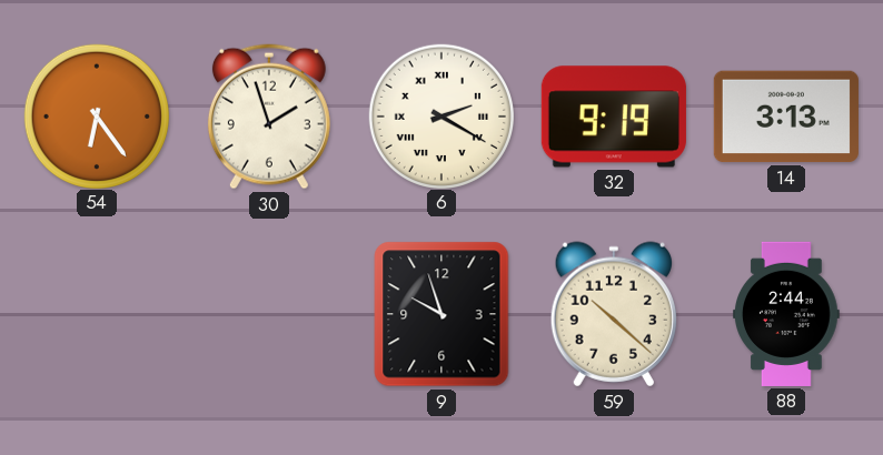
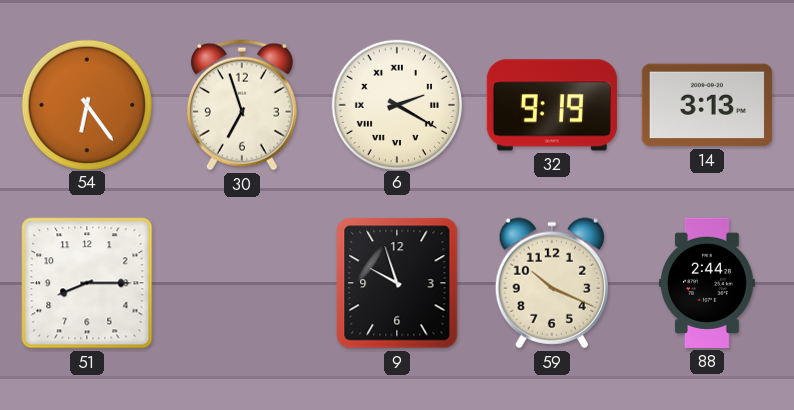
30: 1:57 -> 6:57
51: none -> 8:15
59: 10:22 -> 10:19
